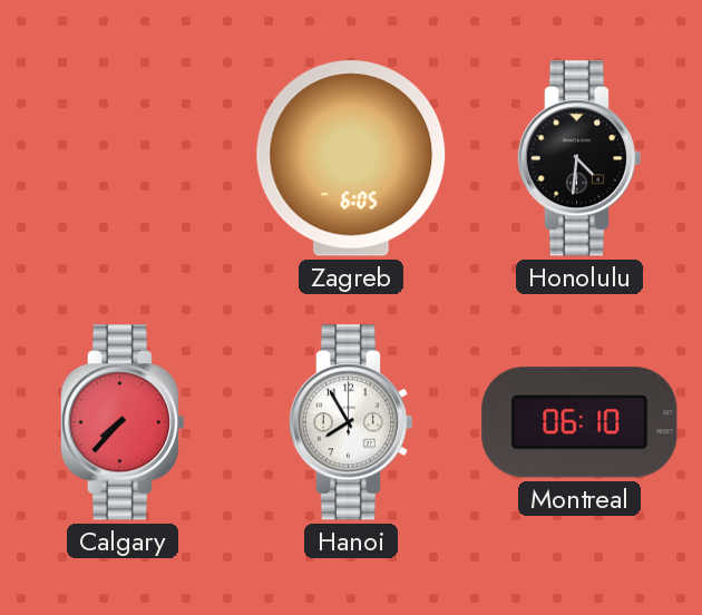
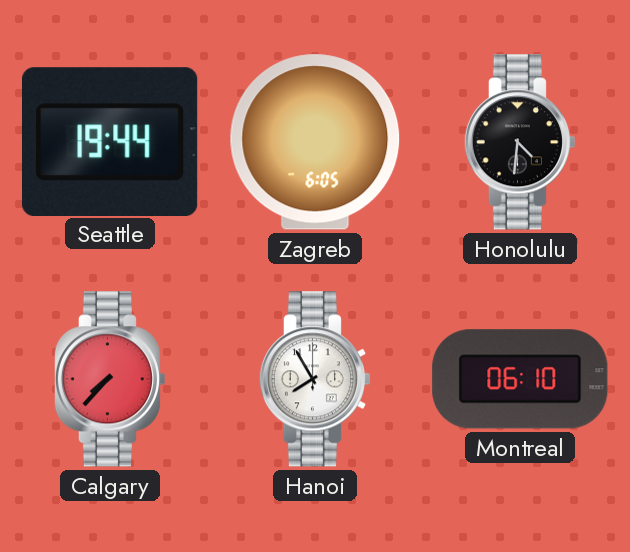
Seattle: none -> 19:44
